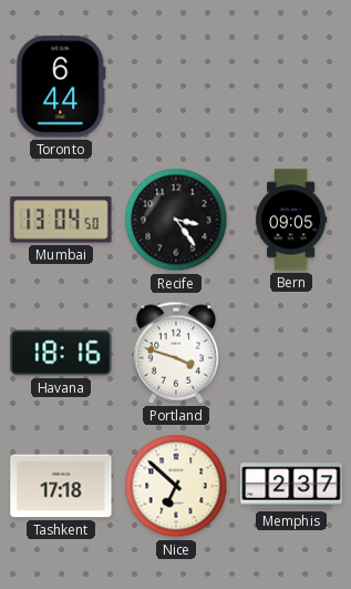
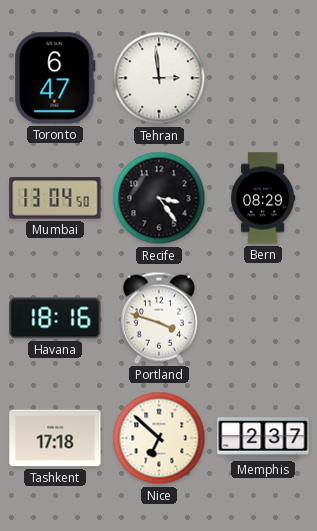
Toronto: 6:44 -> 6:47
Tehran: none -> 2:59
Bern: 09:05 -> 08:29
